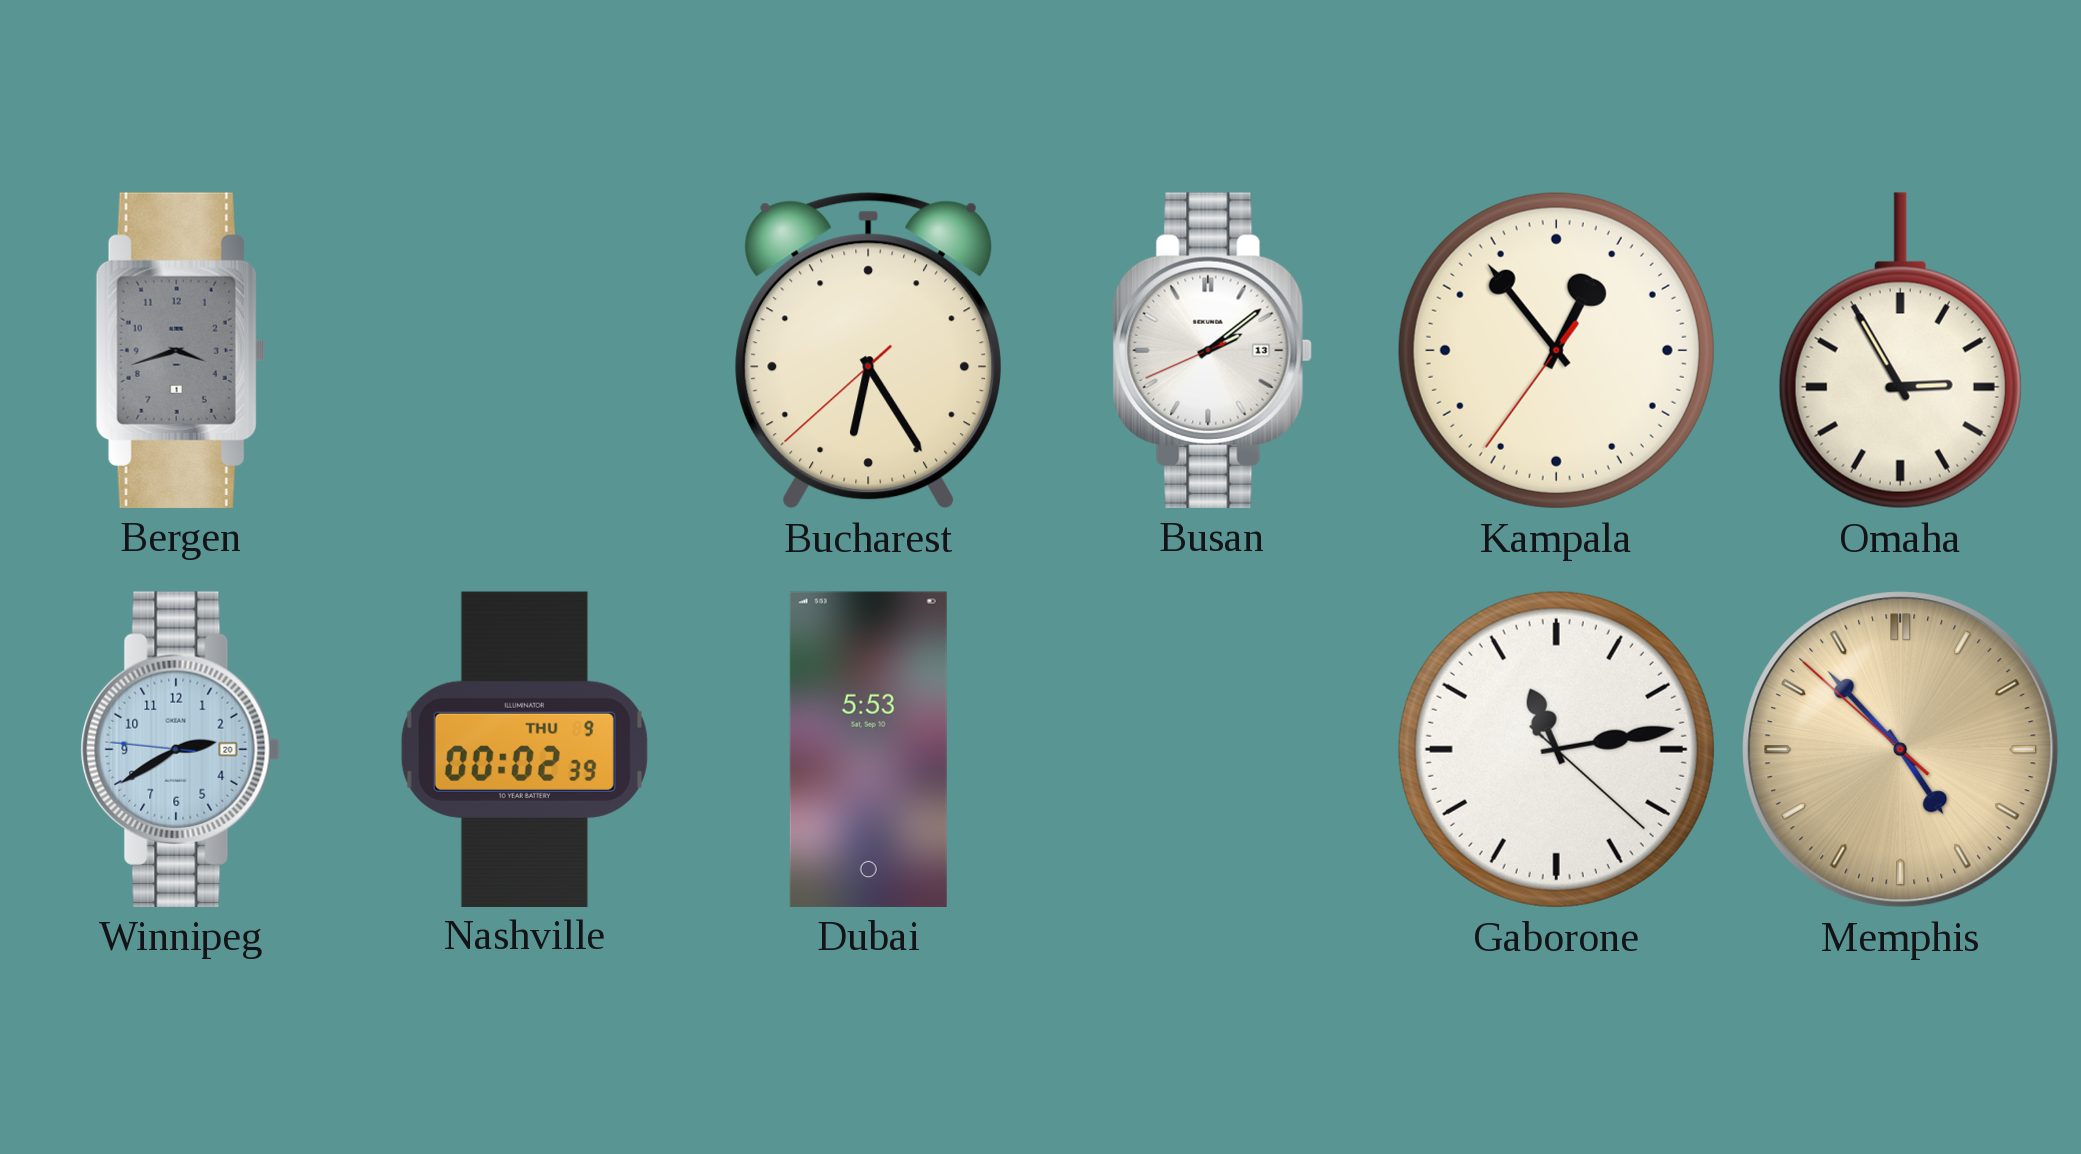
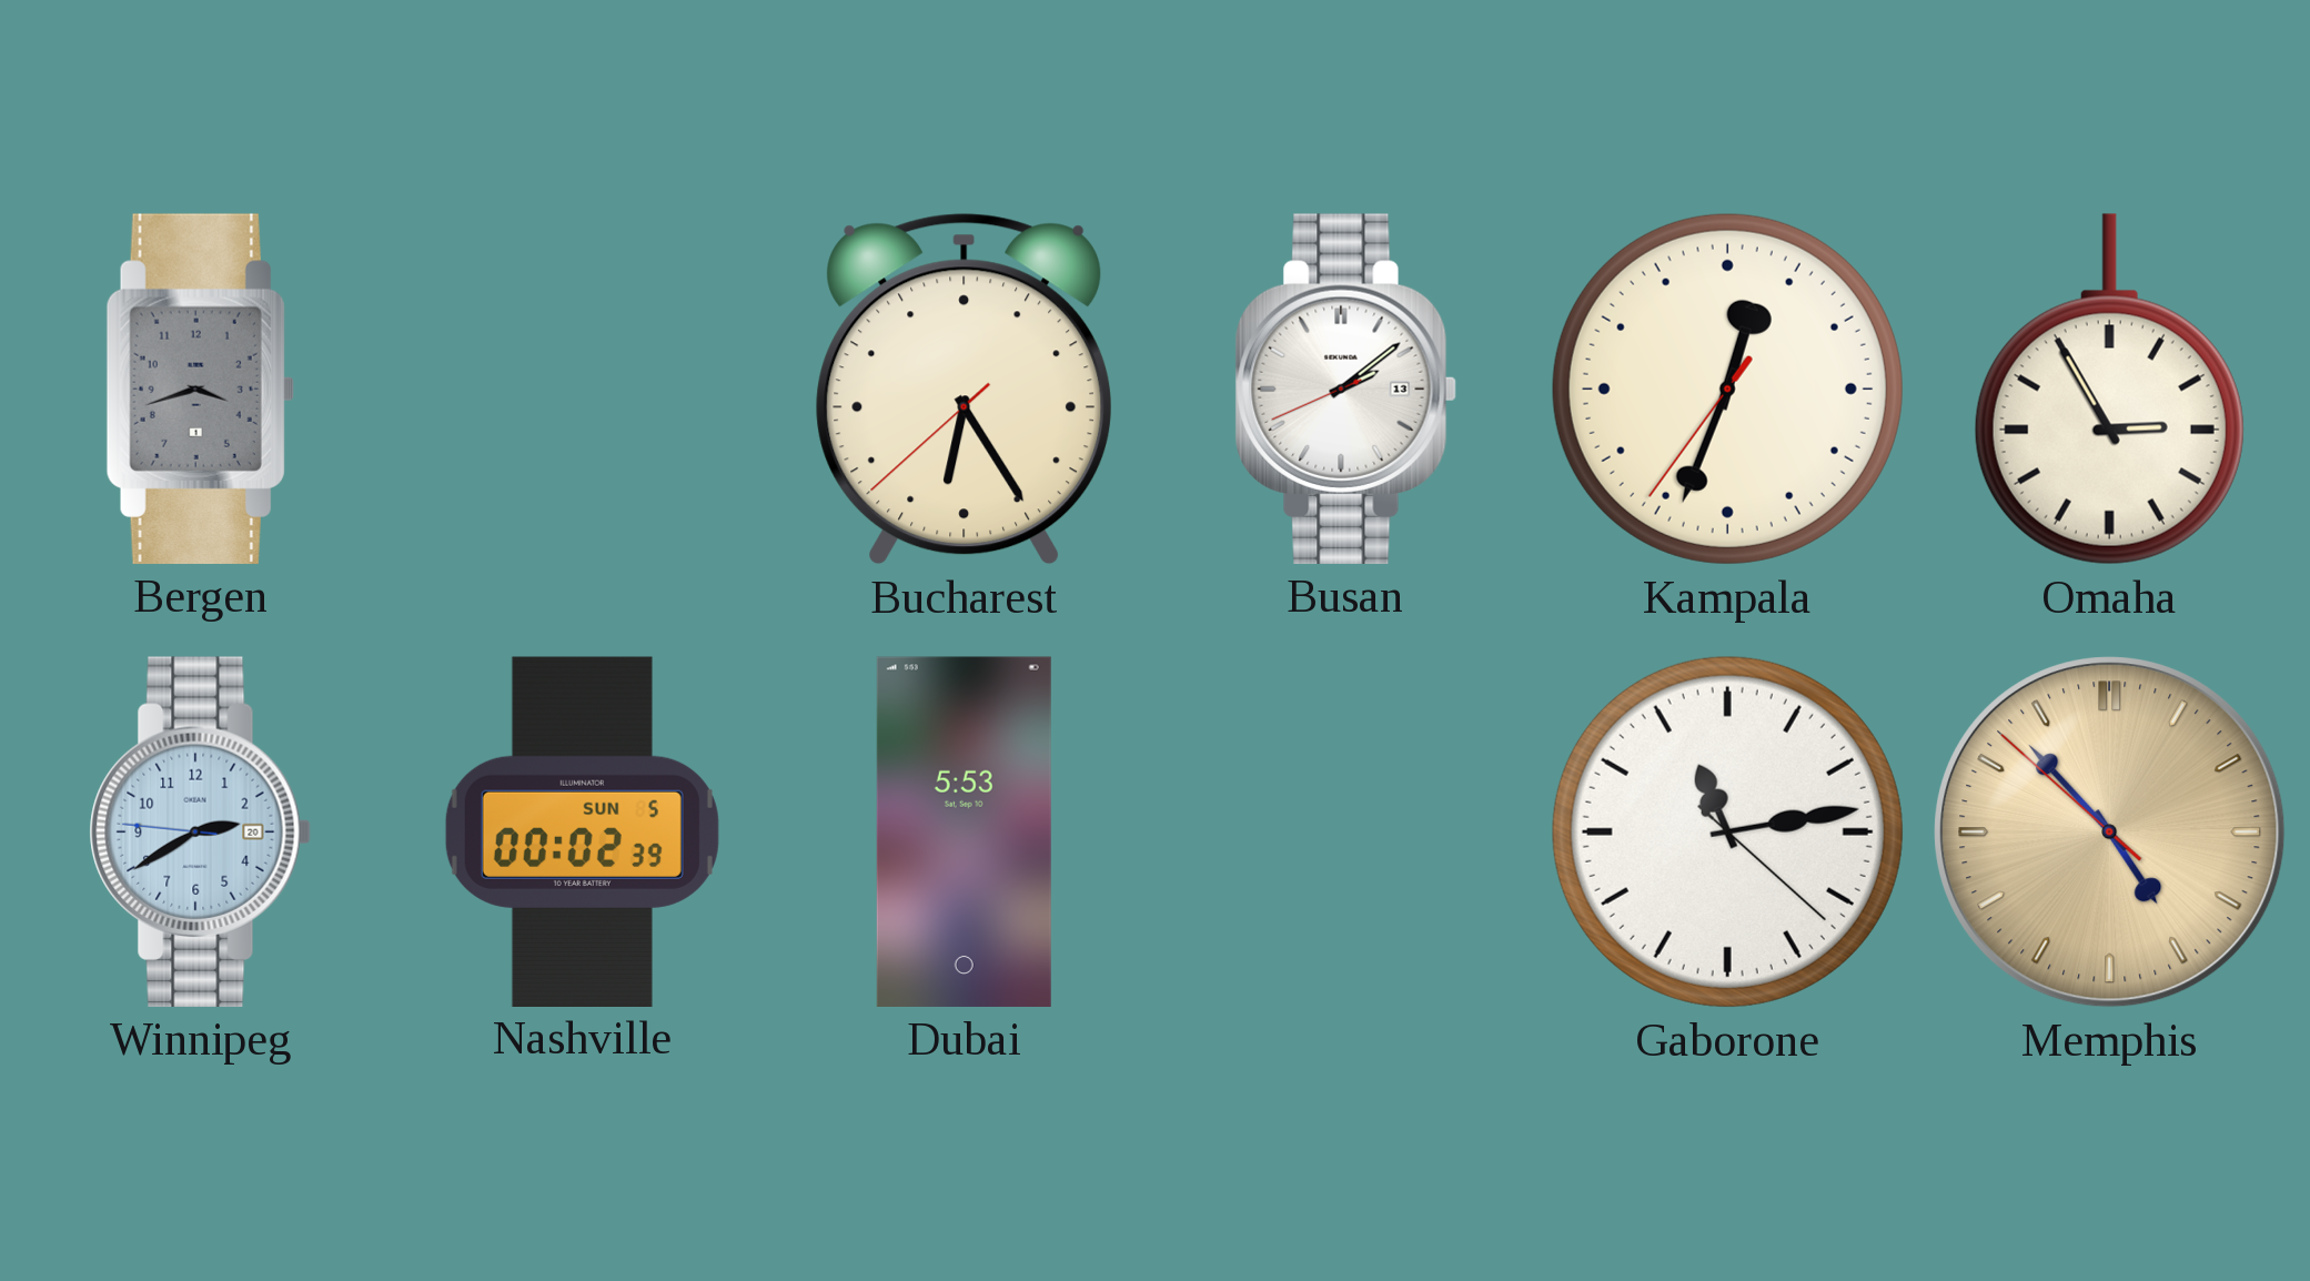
Kampala: 12:53 -> 12:33
Nashville date: THU 9 -> SUN 5
